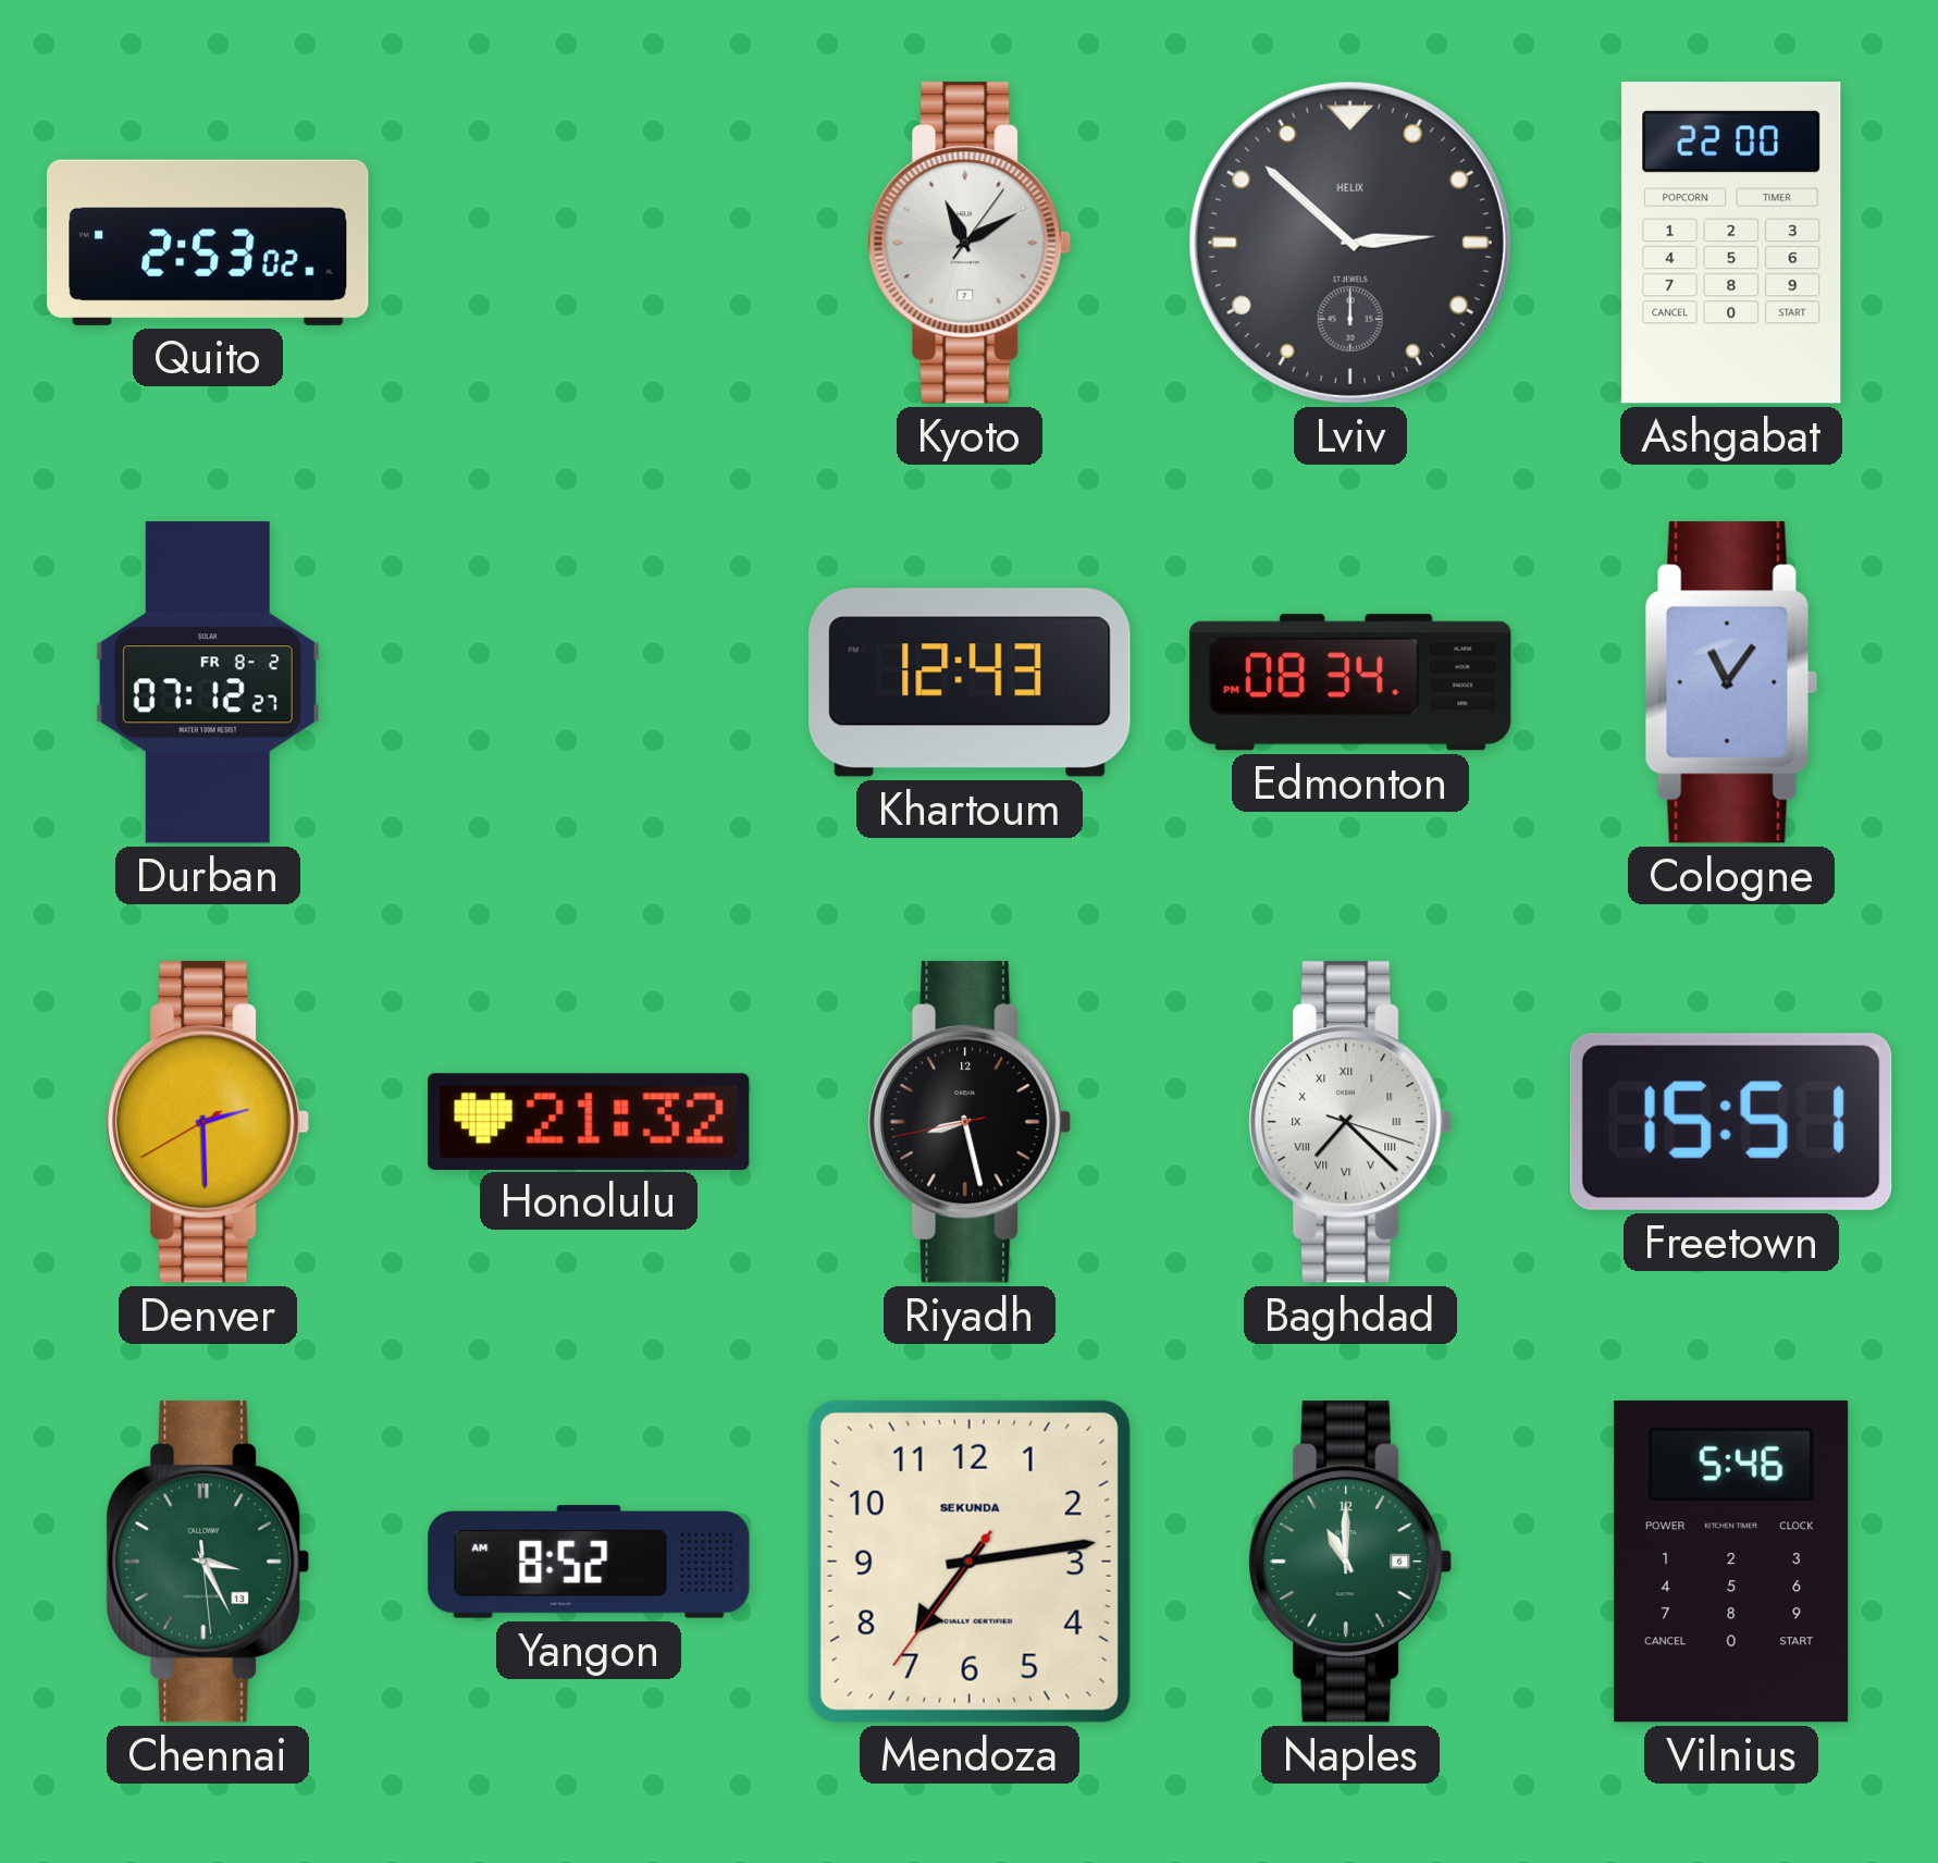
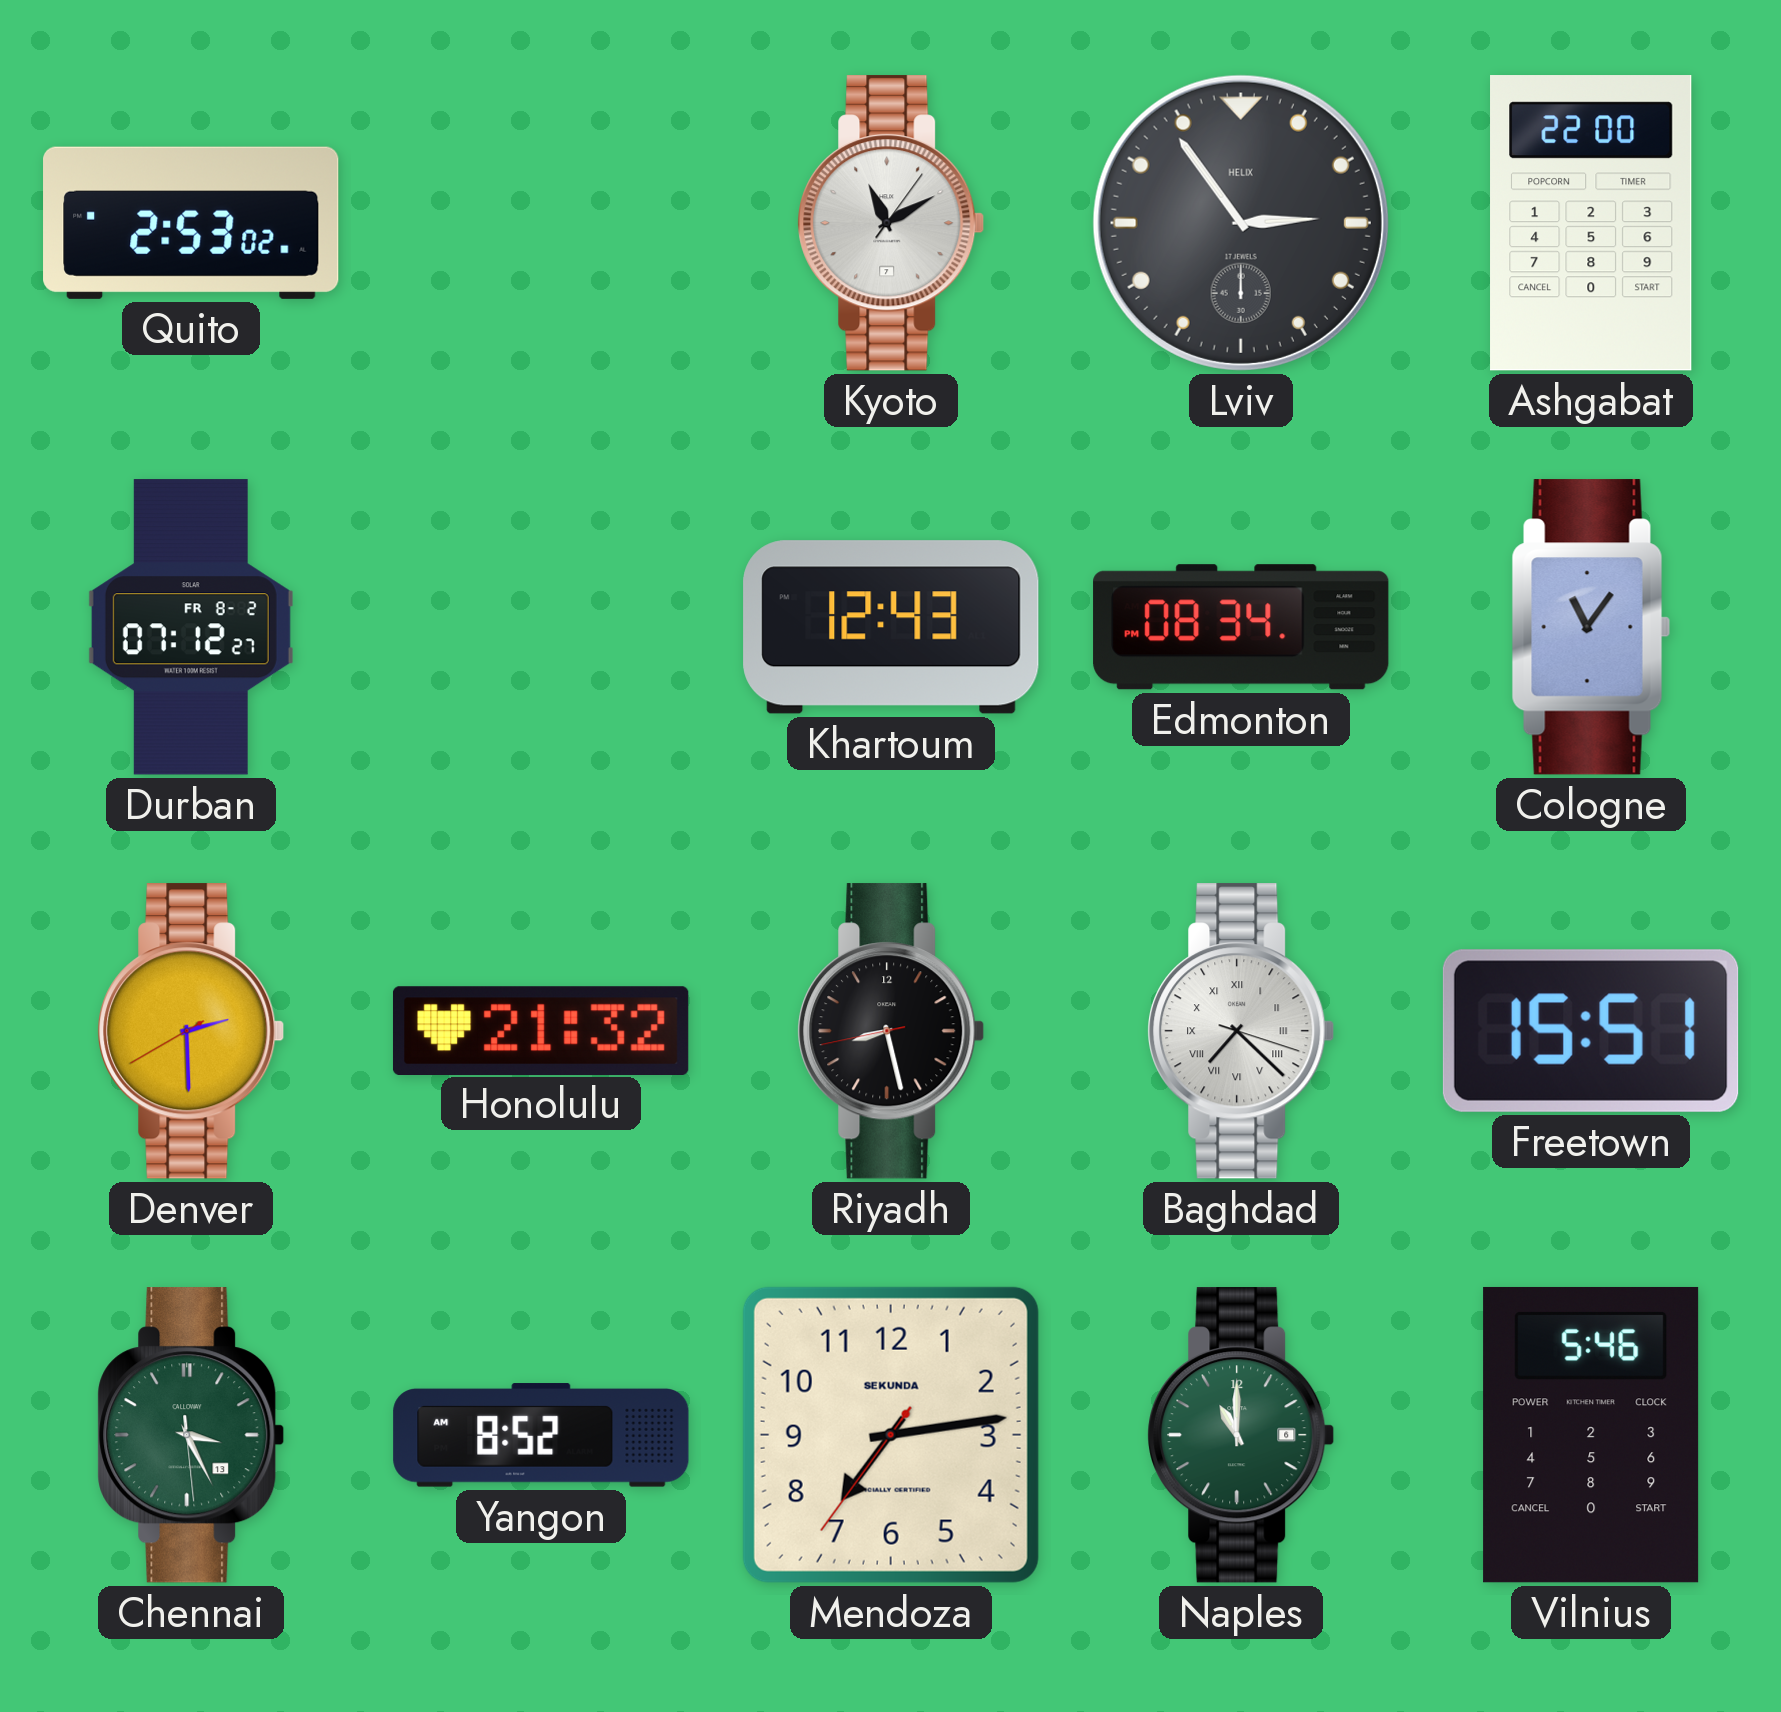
Lviv: 2:52 -> 2:54
